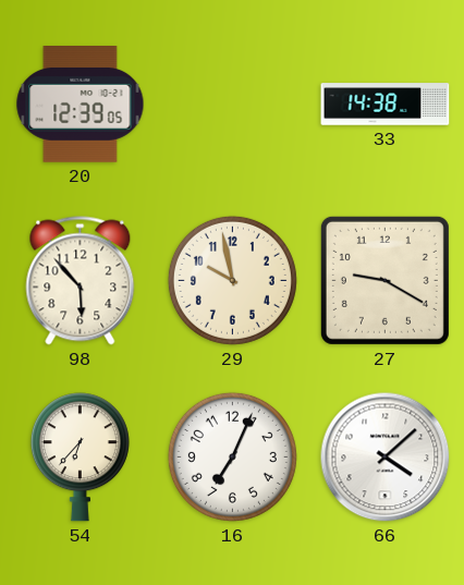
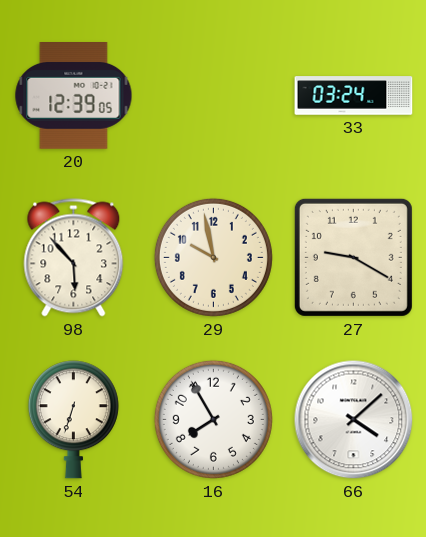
33: 14:38 -> 03:24
54: 6:37 -> 6:33
16: 7:04 -> 7:55
